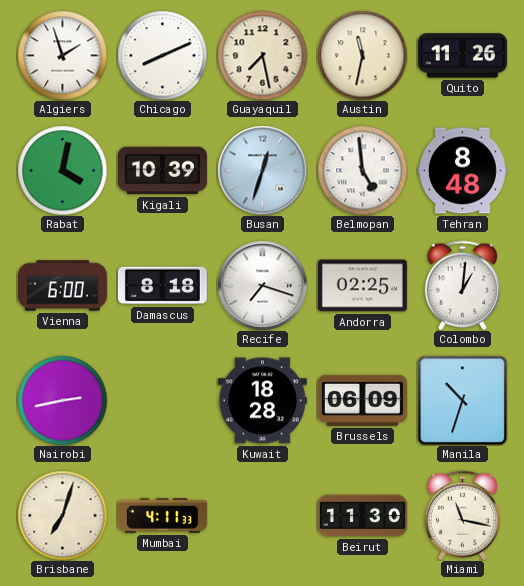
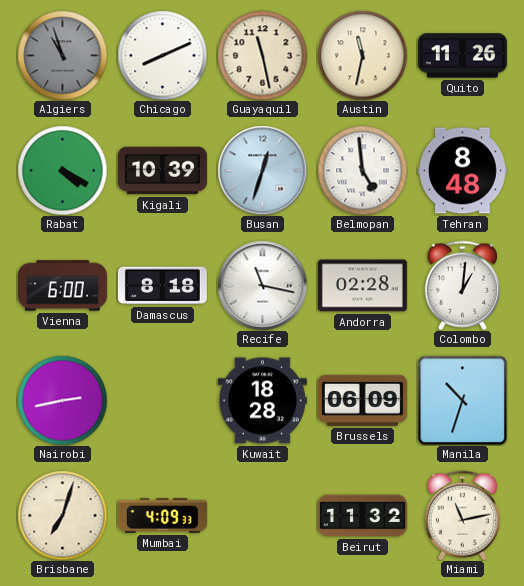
Algiers: 1:57 -> 10:57
Algiers dial: white -> grey
Guayaquil: 7:28 -> 11:28
Rabat: 4:02 -> 4:20
Recife: 7:18 -> 11:17
Andorra: 02:25 -> 02:28
Mumbai: 4:11 -> 4:09
Beirut: 11:30 -> 11:32
Miami: 11:17 -> 11:13
